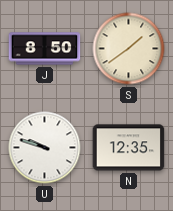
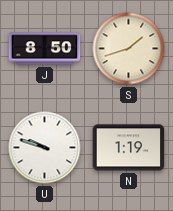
S: 1:39 -> 1:42
N: 12:35 -> 1:19
